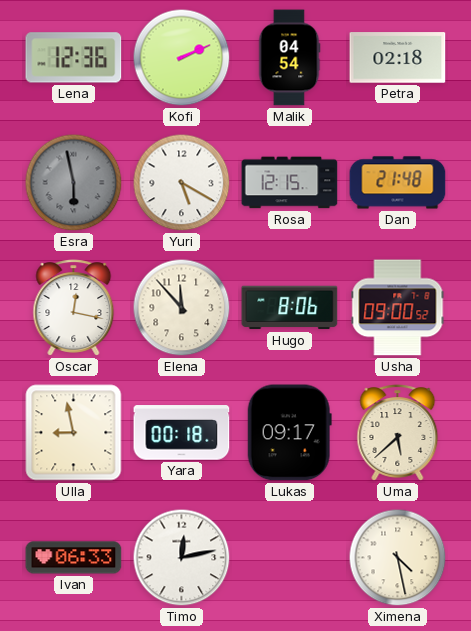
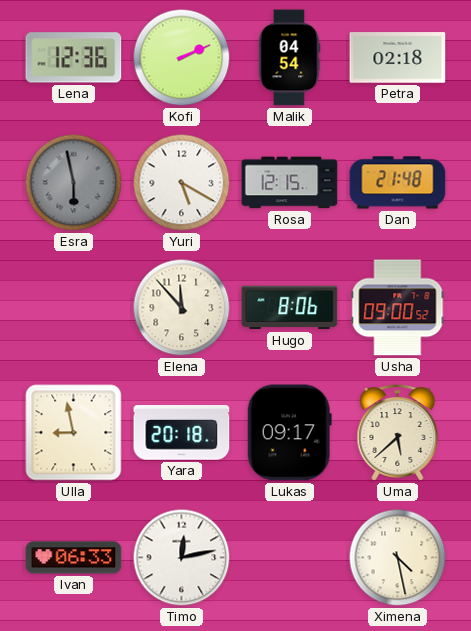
Oscar: 12:17 -> none
Yara: 00:18 -> 20:18
